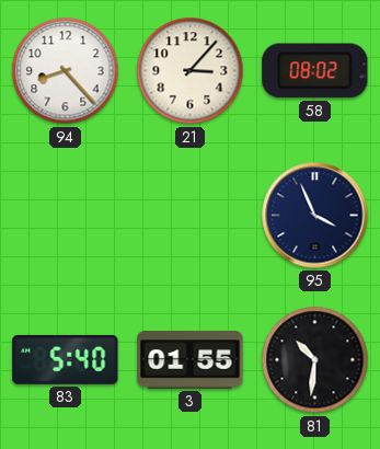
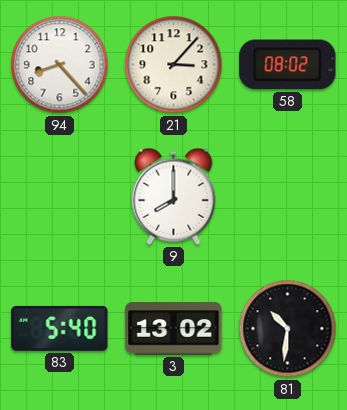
9: none -> 8:00
95: 3:56 -> none
3: 01:55 -> 13:02
